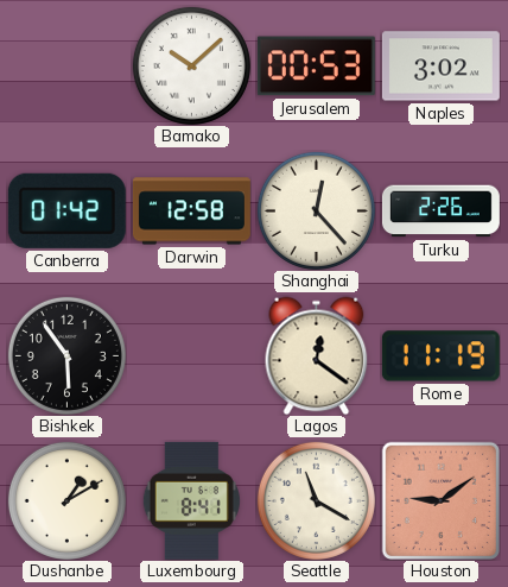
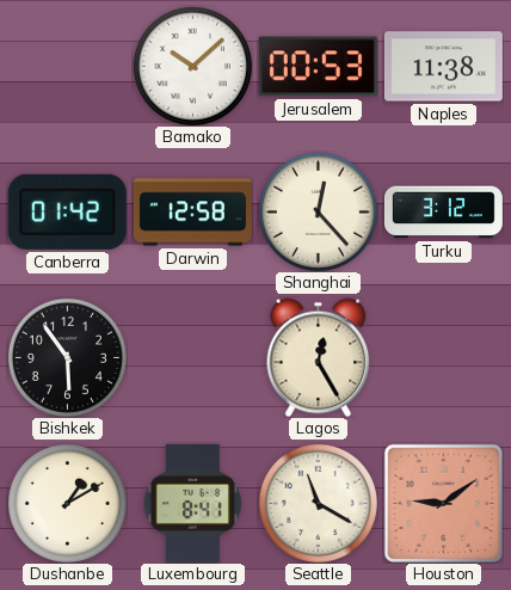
Naples: 3:02 -> 11:38
Turku: 2:26 -> 3:12
Lagos: 12:21 -> 12:25
Rome: 11:19 -> none
